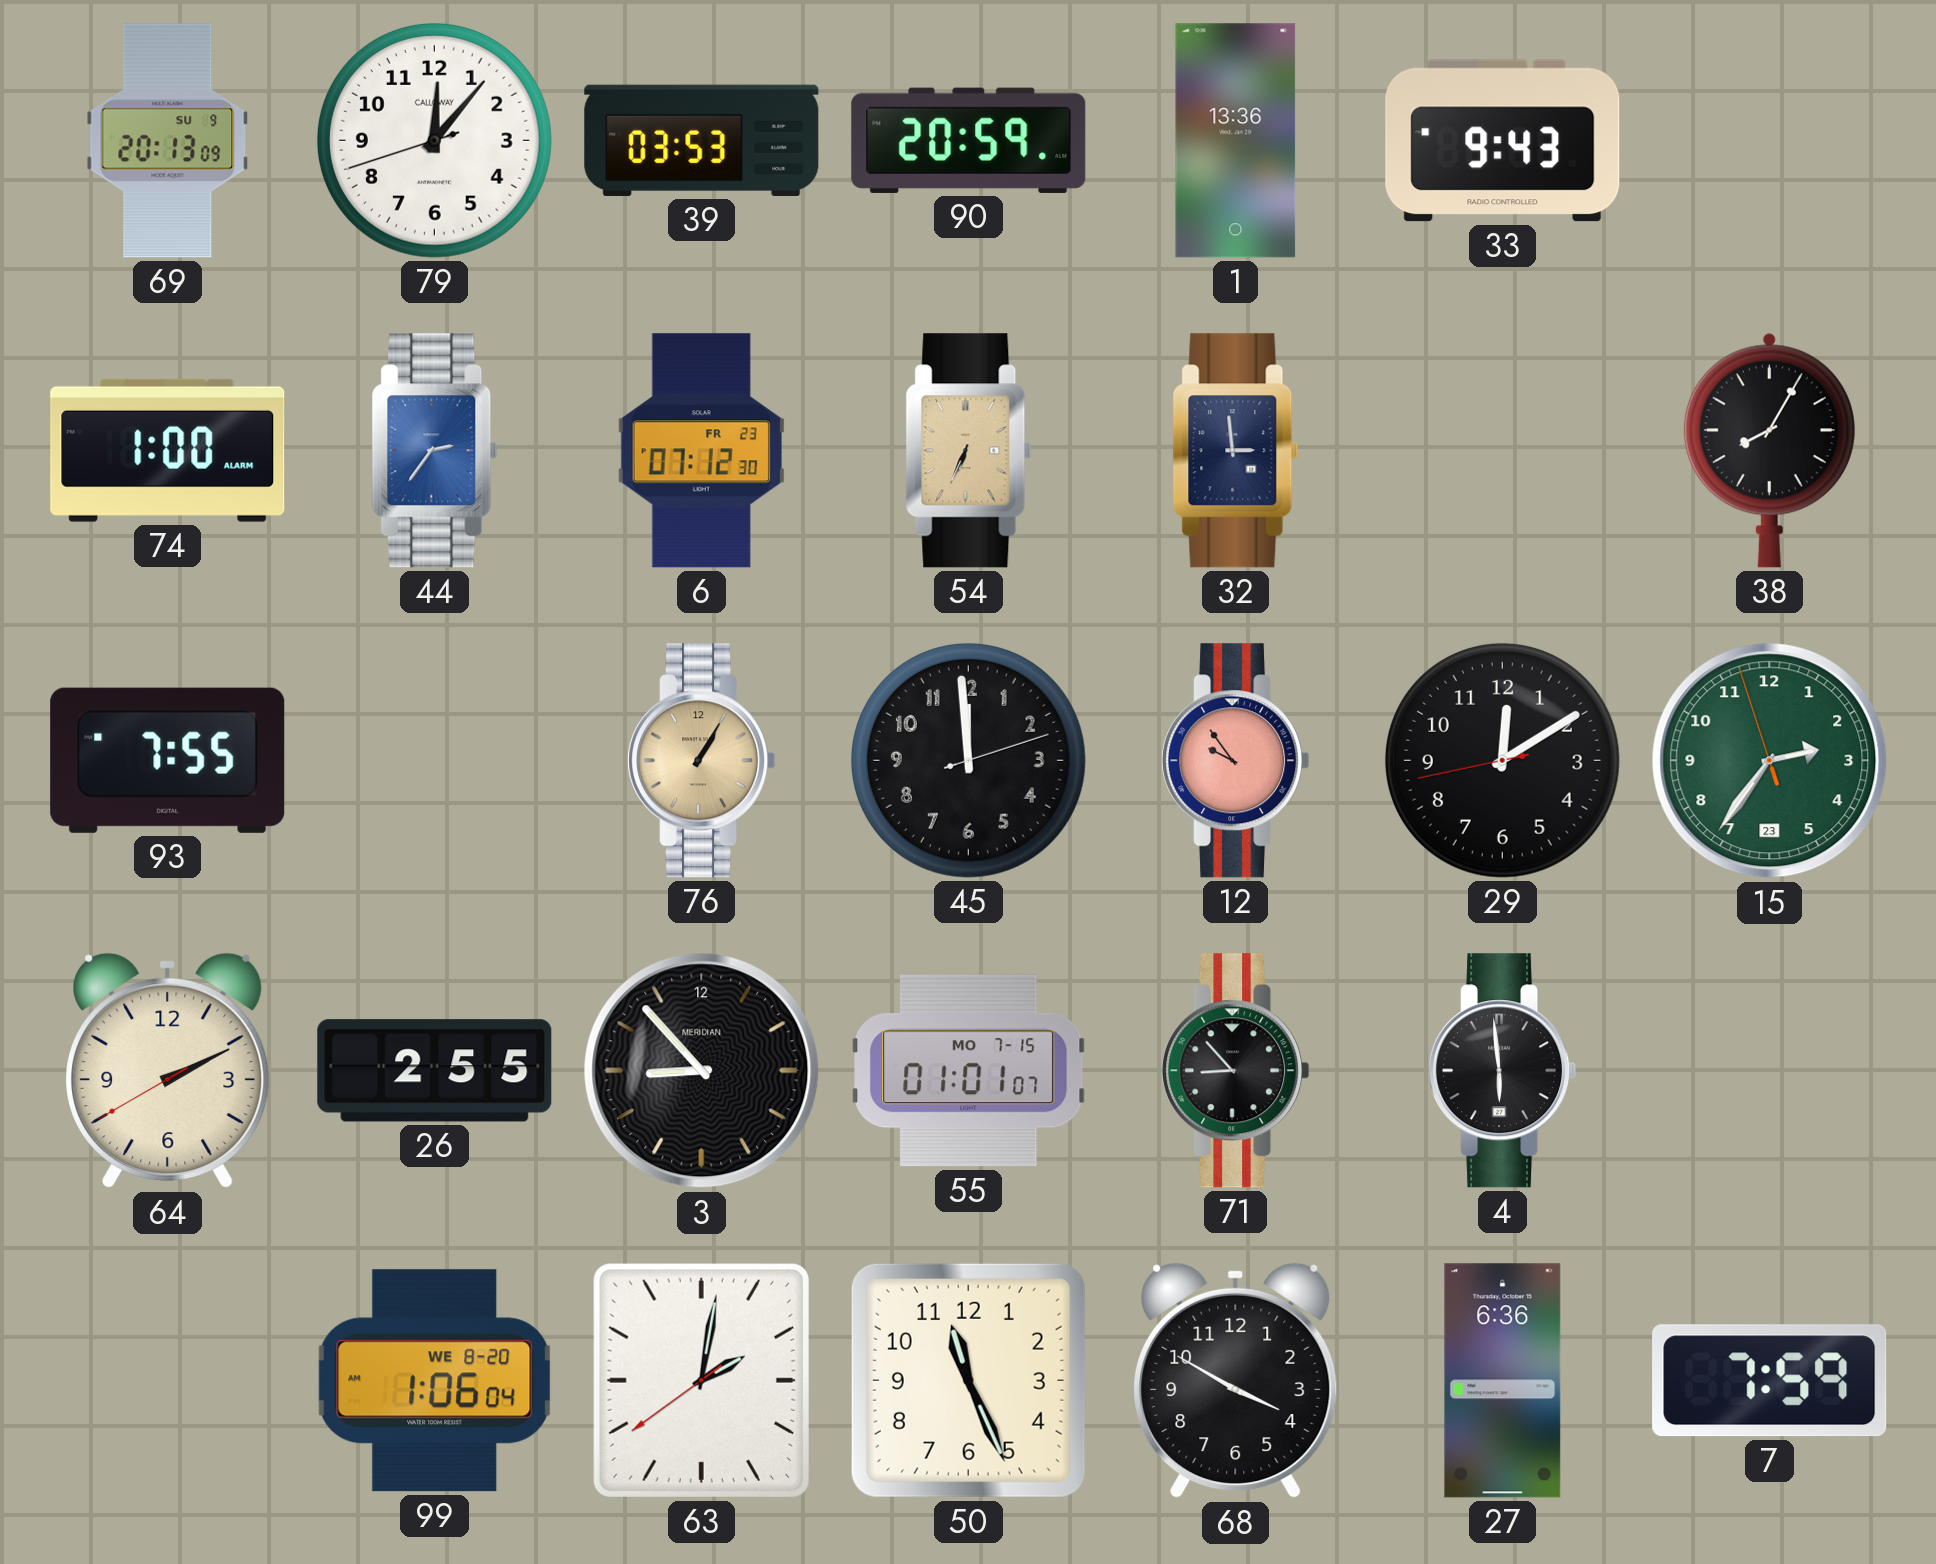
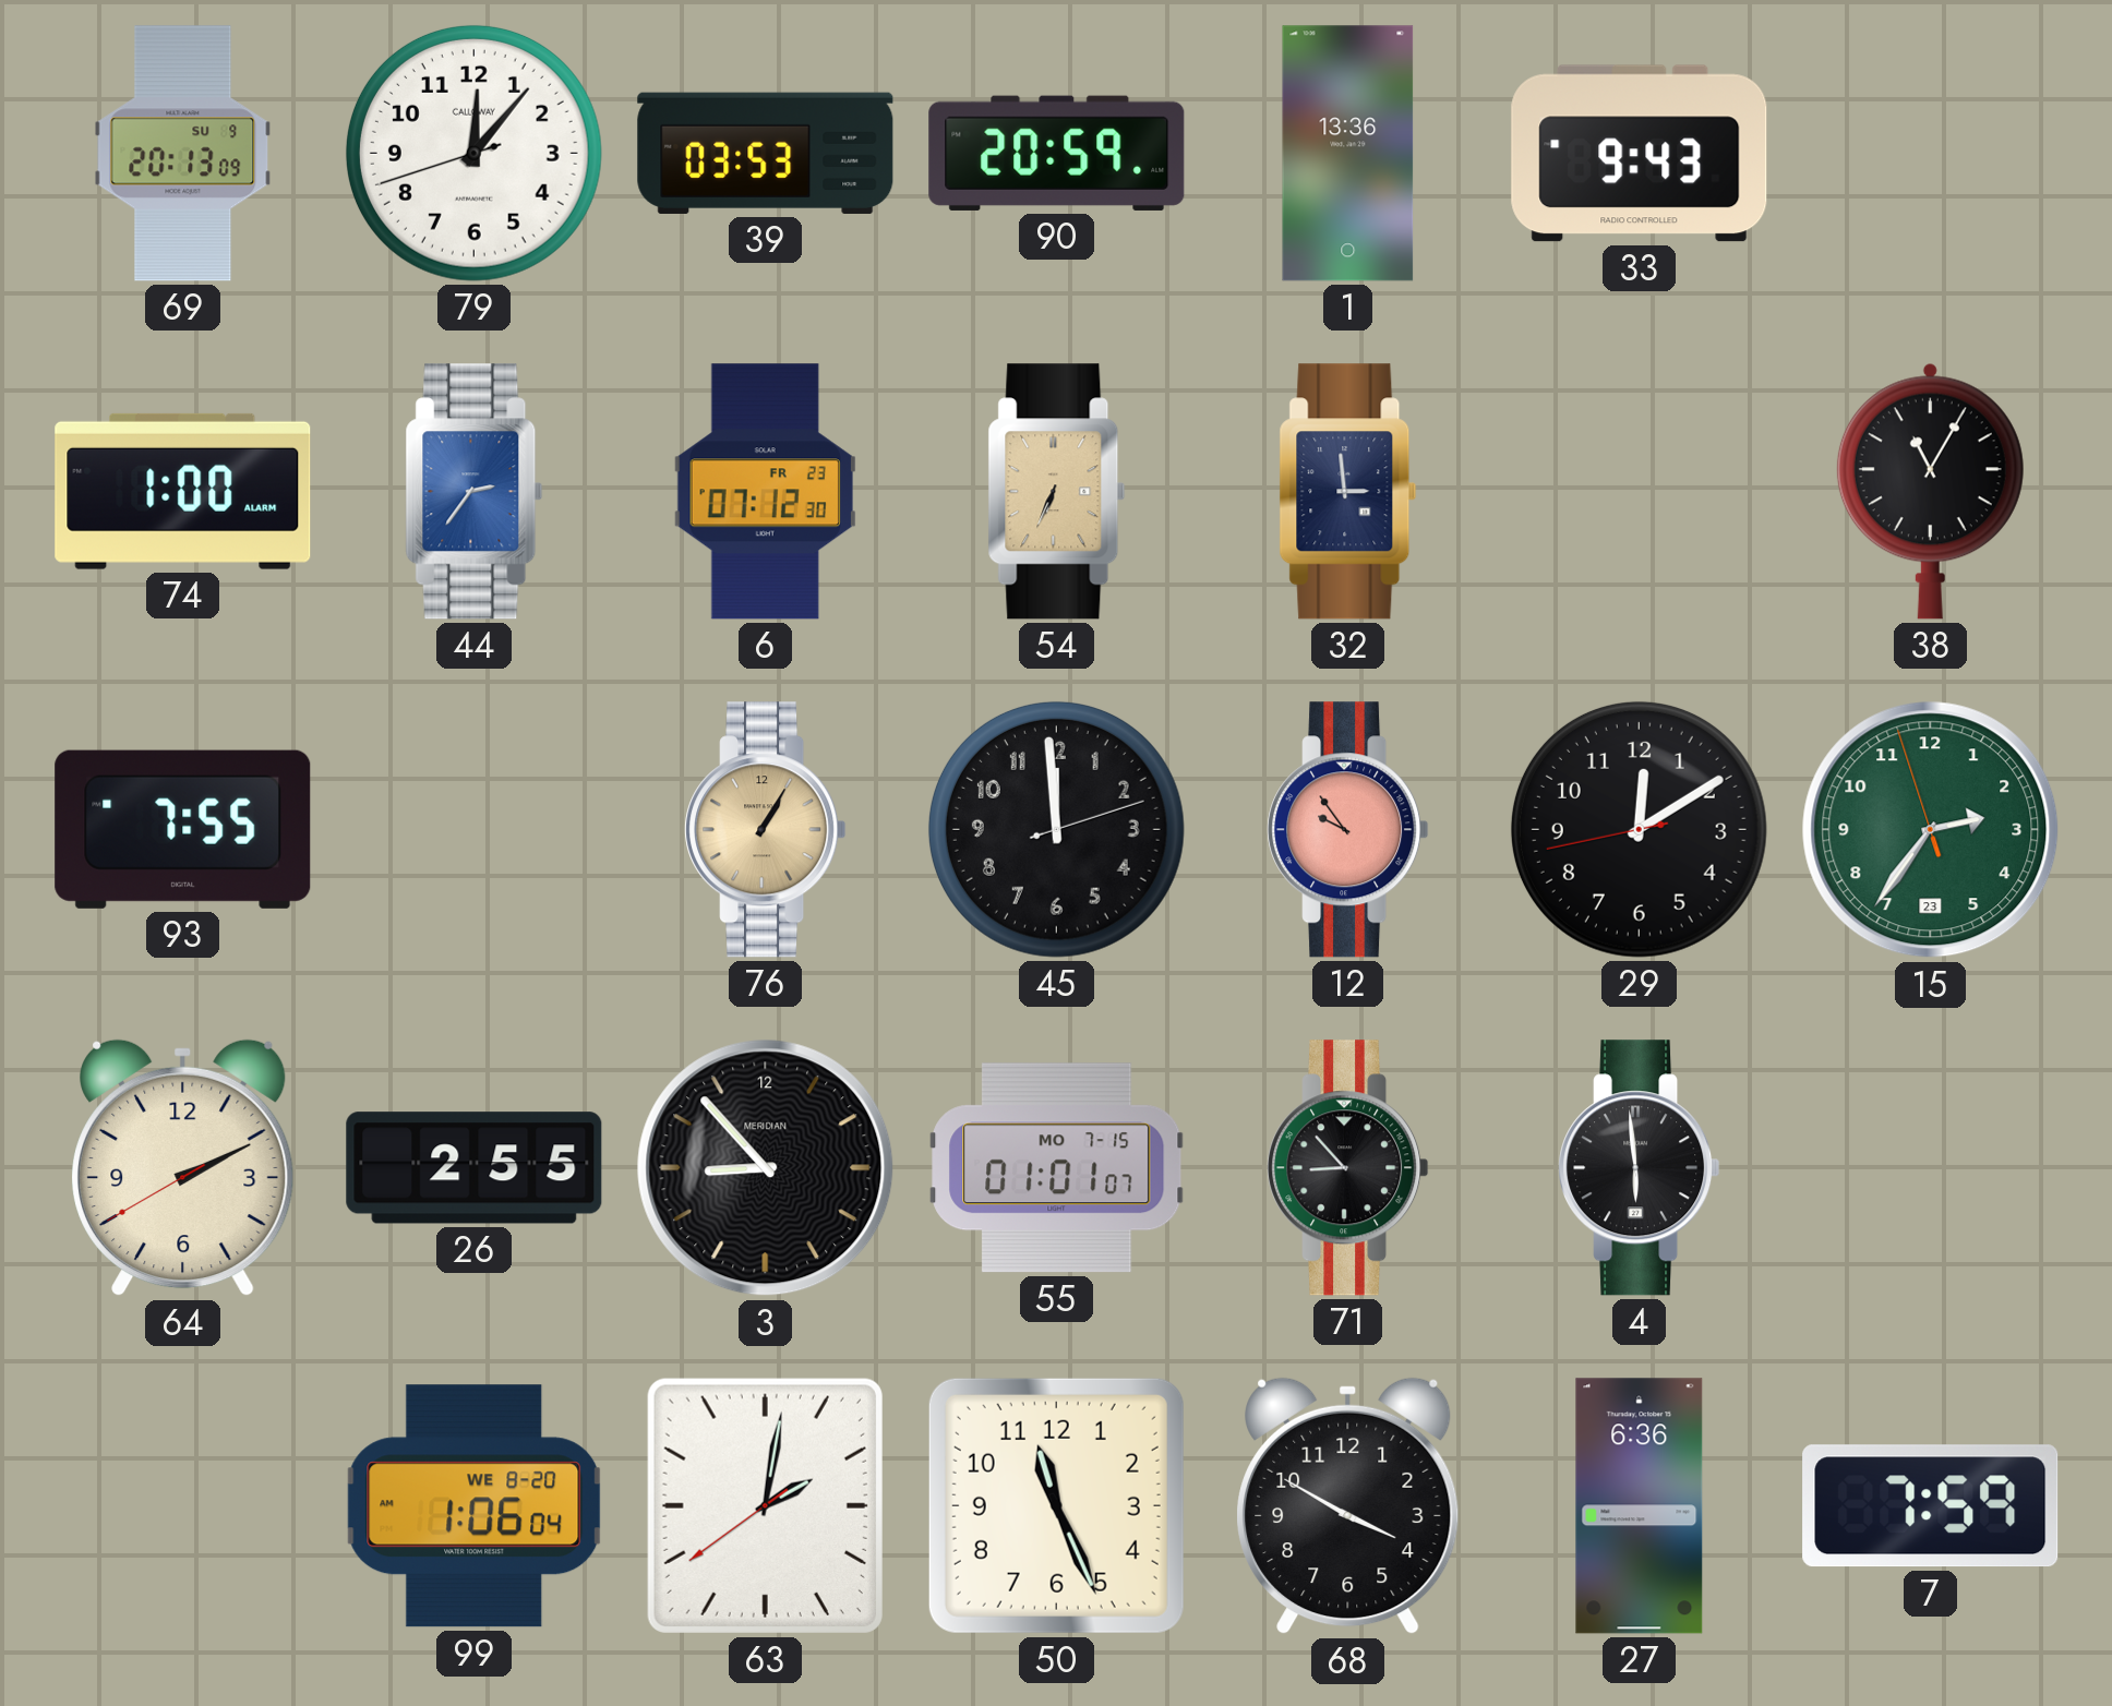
38: 8:05 -> 11:05
